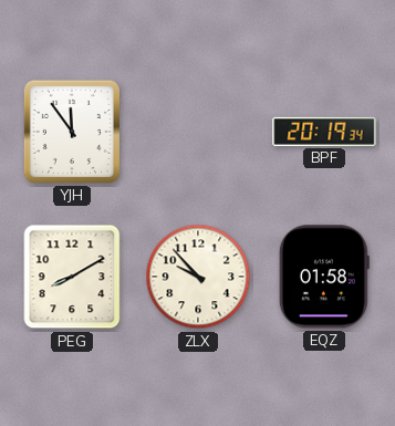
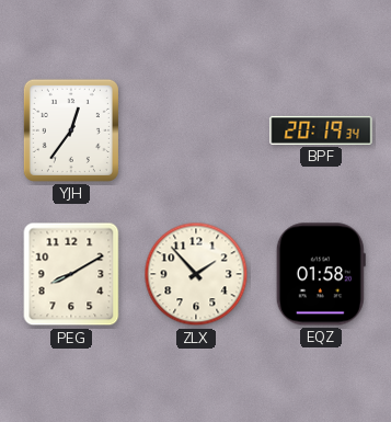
YJH: 11:54 -> 12:36
ZLX: 9:53 -> 1:53
